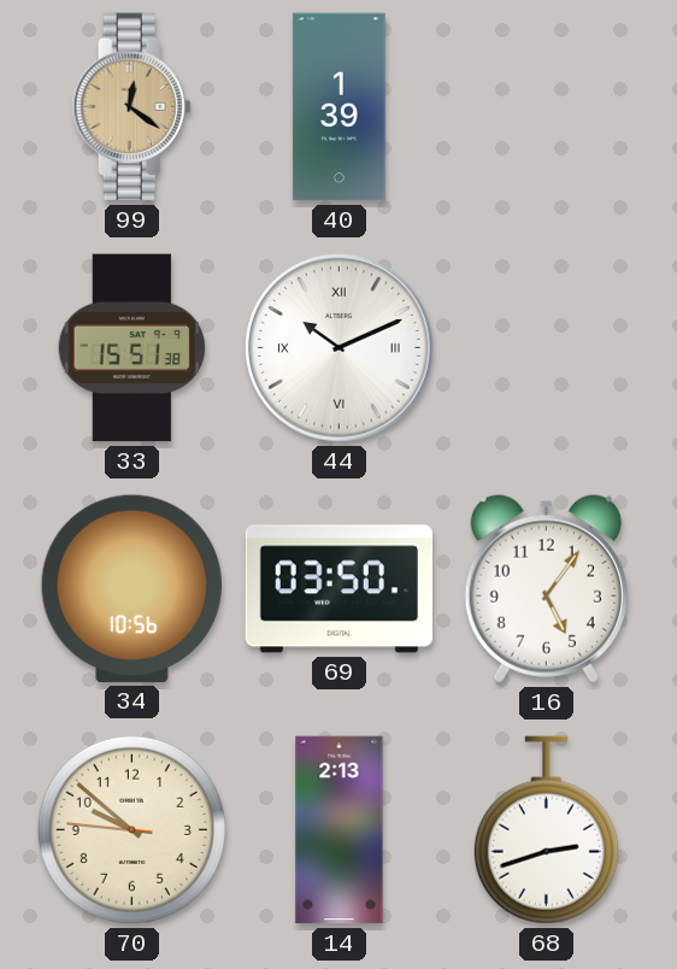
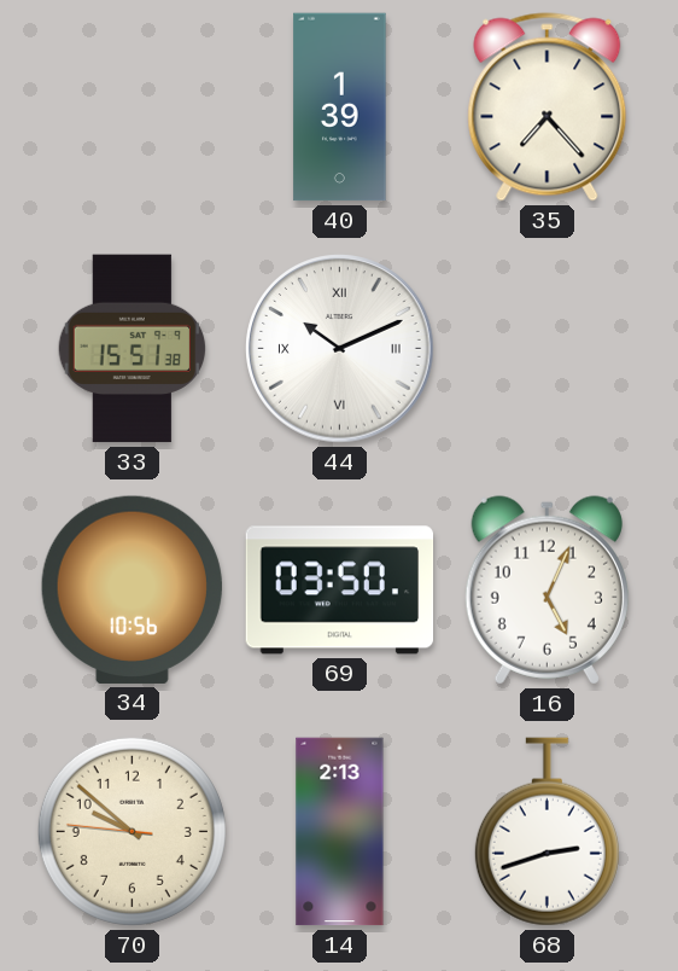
99: 12:21 -> none
35: none -> 7:23
16: 5:06 -> 5:04
